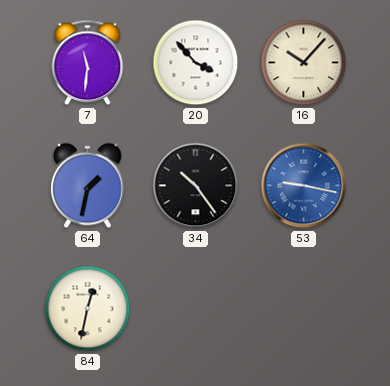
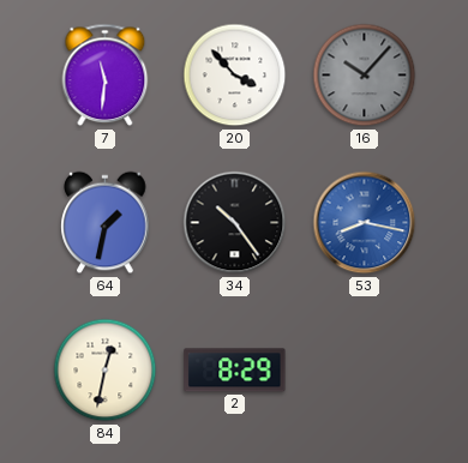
16 dial: cream -> grey
53: 9:17 -> 8:17
2: none -> 8:29
